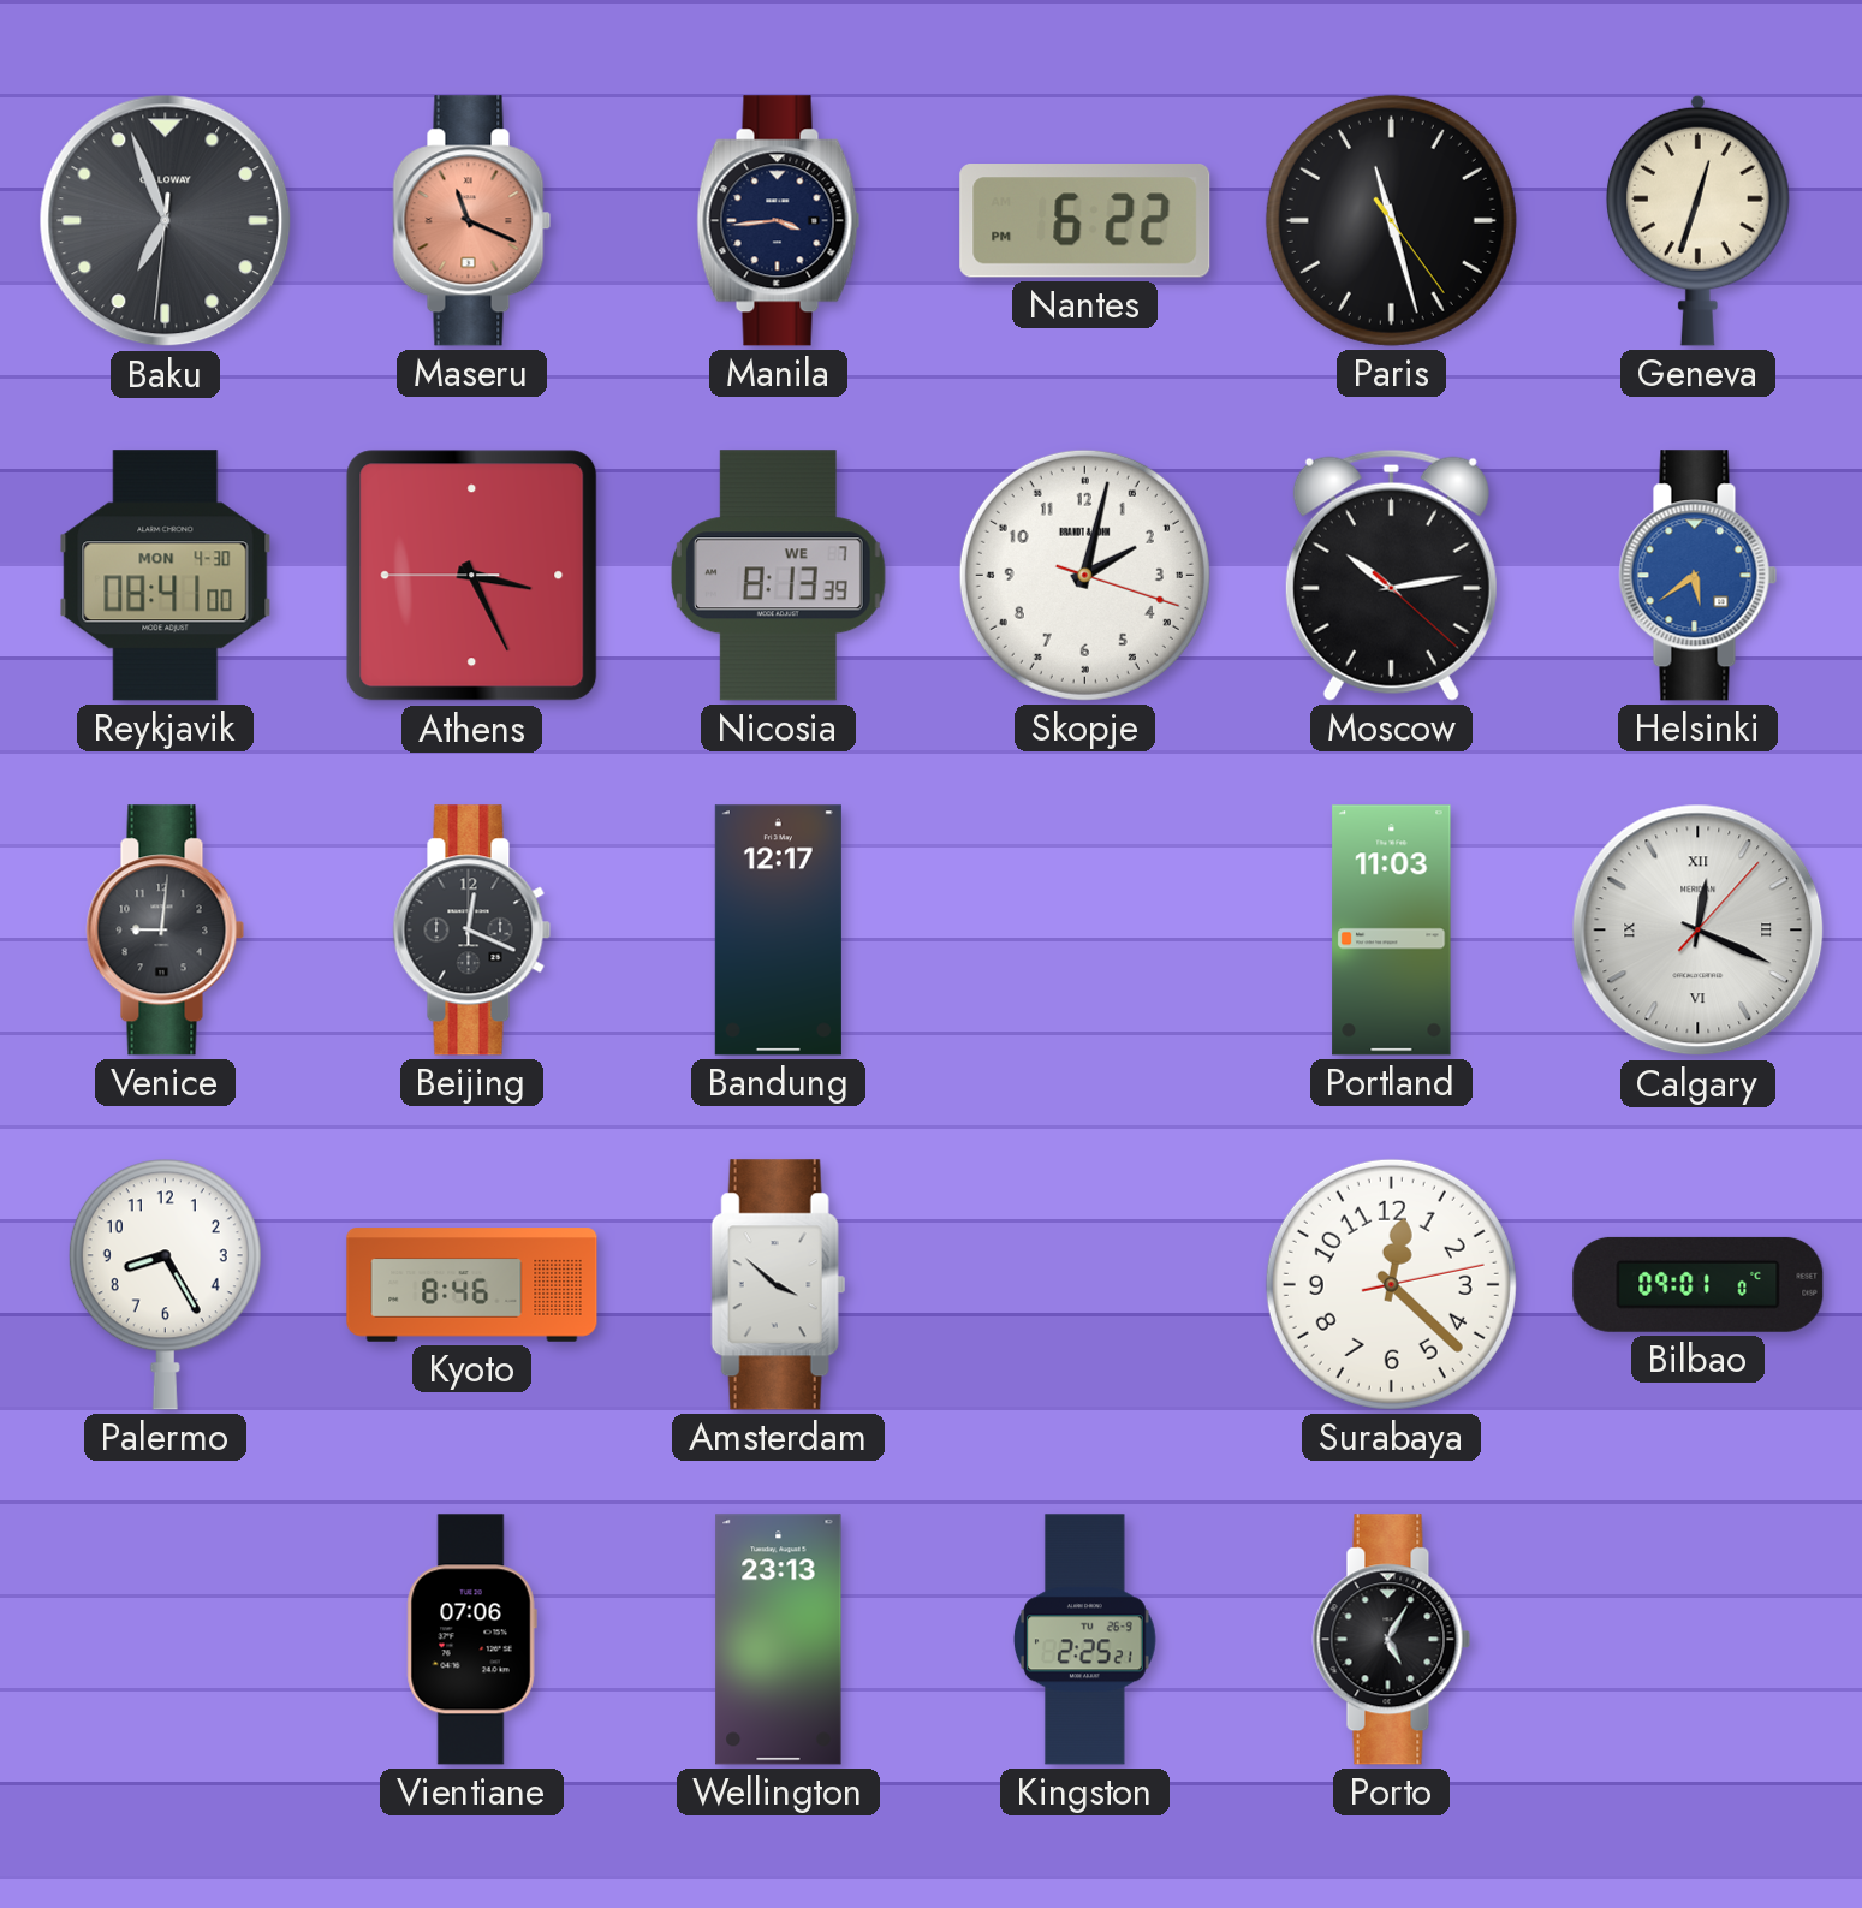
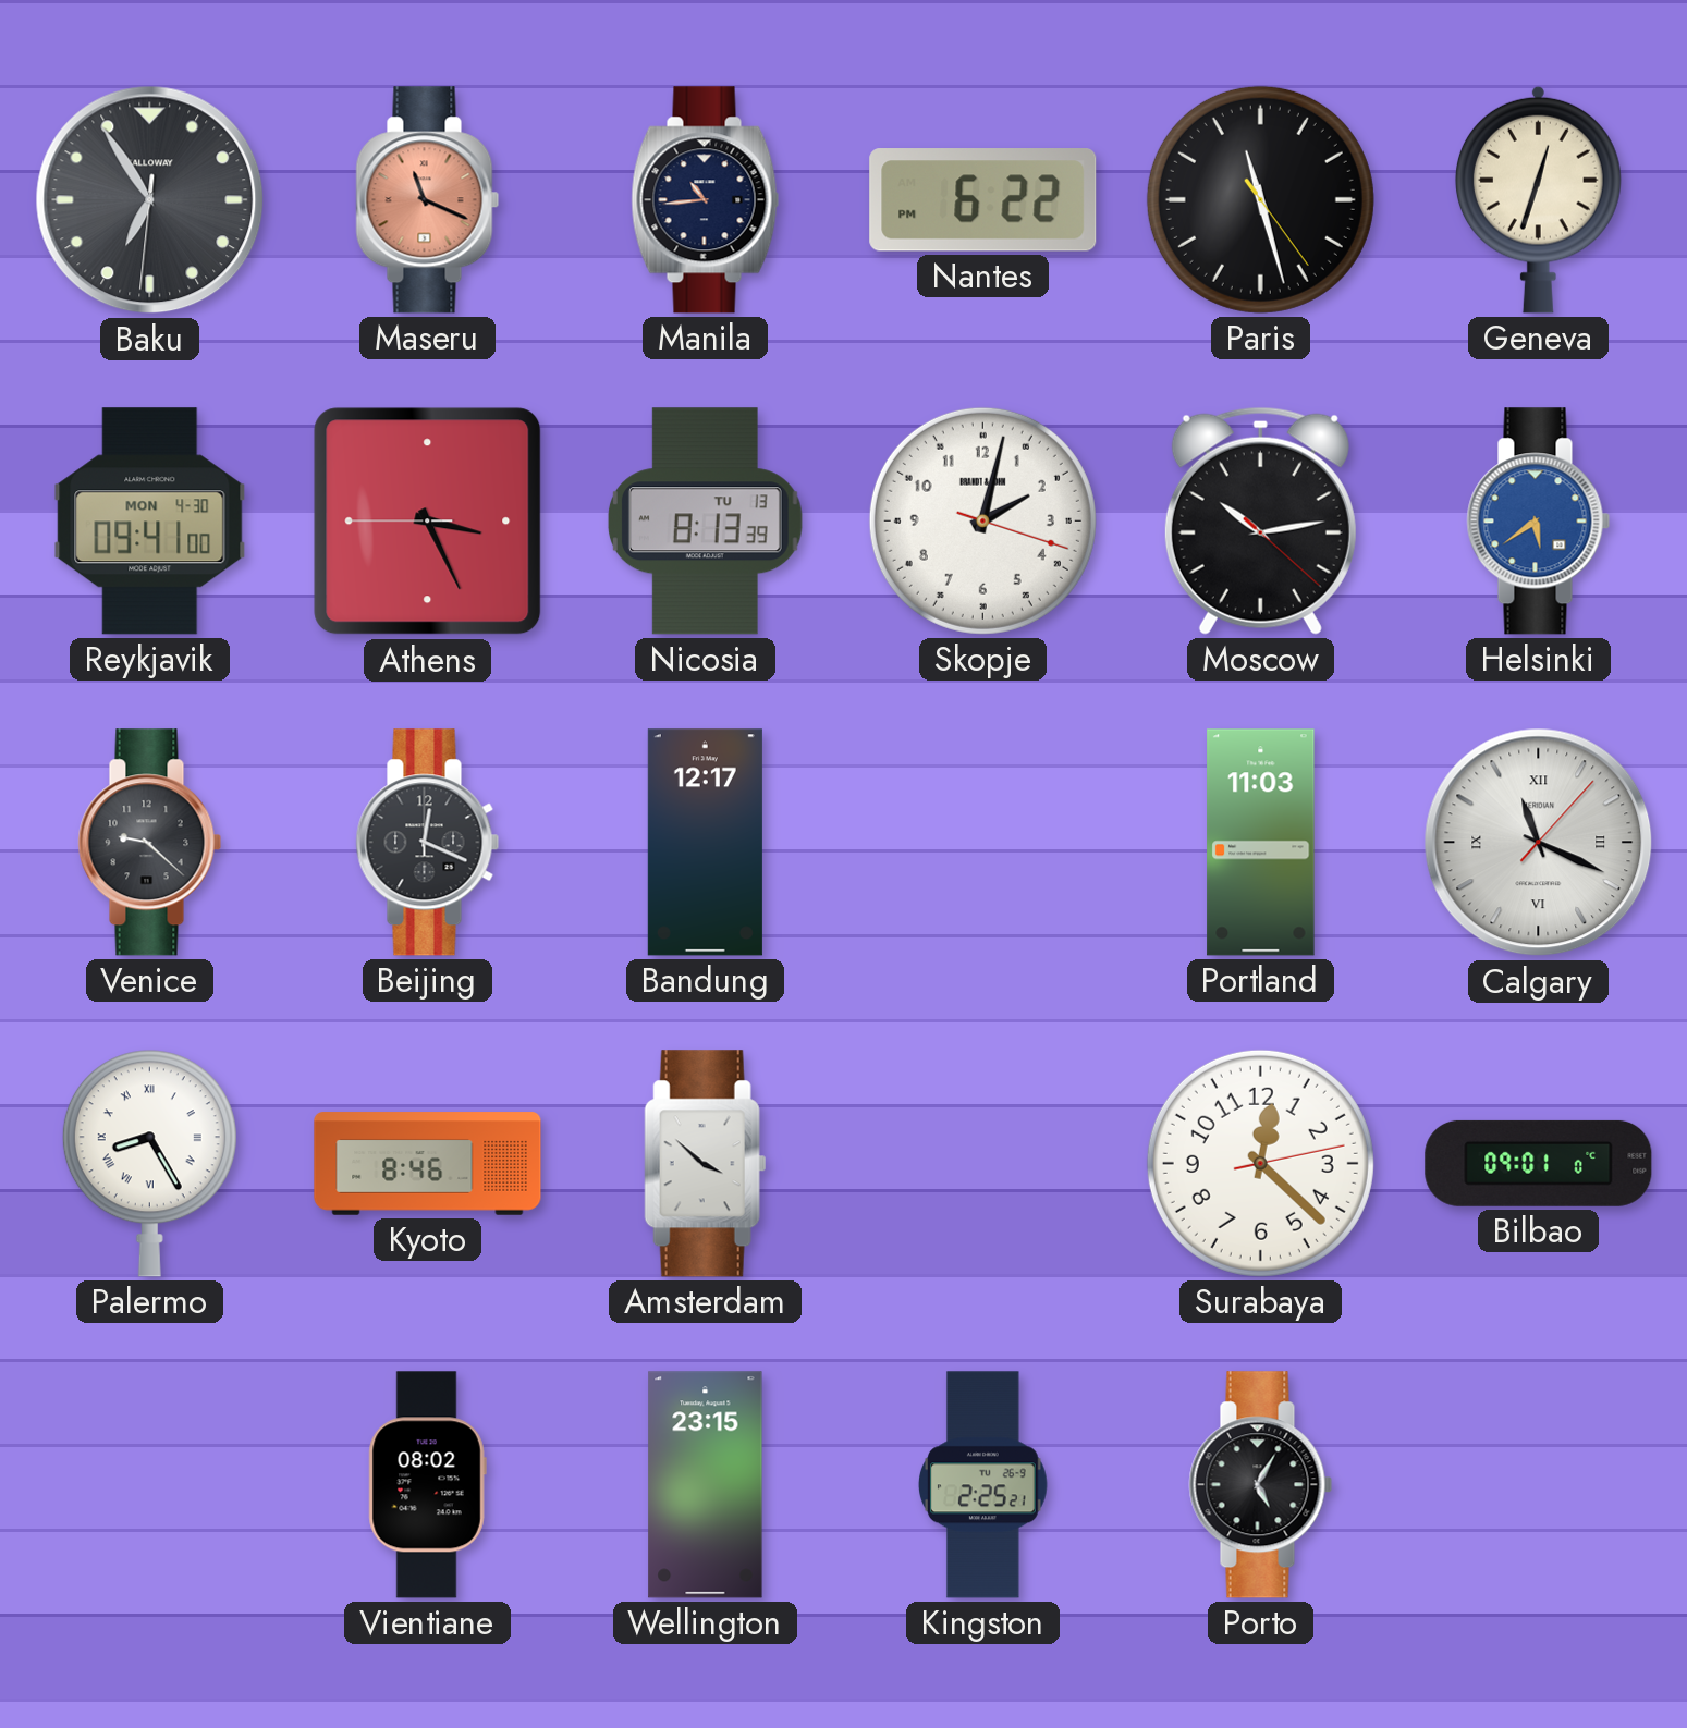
Baku: 6:56 -> 6:54
Manila: 3:44 -> 10:44
Reykjavik: 08:41 -> 09:41
Nicosia date: WE 7 -> TU 13
Venice: 9:01 -> 9:22
Calgary: 12:19 -> 11:19
Palermo numerals: Arabic -> Roman
Vientiane: 07:06 -> 08:02
Wellington: 23:13 -> 23:15
